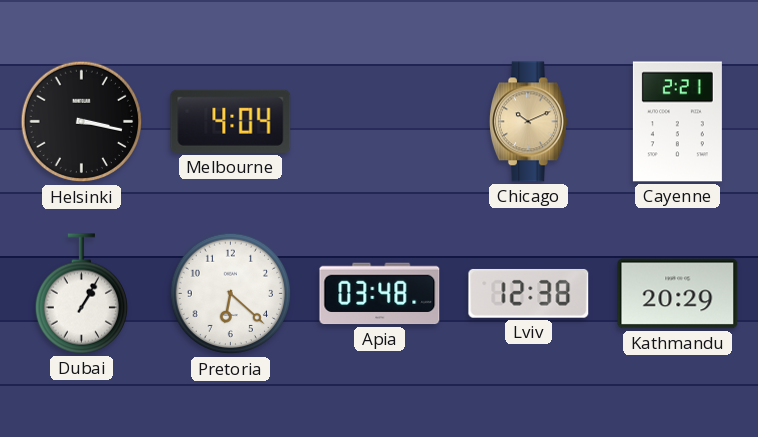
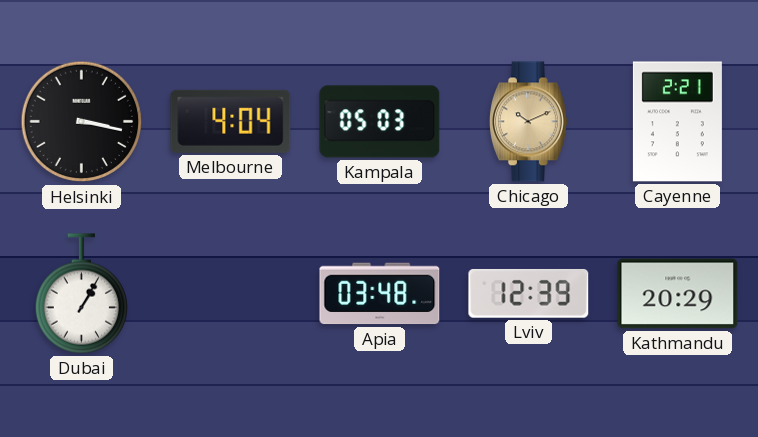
Kampala: none -> 05:03
Pretoria: 6:22 -> none
Lviv: 12:38 -> 12:39
